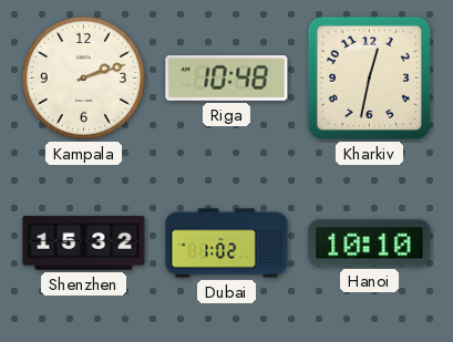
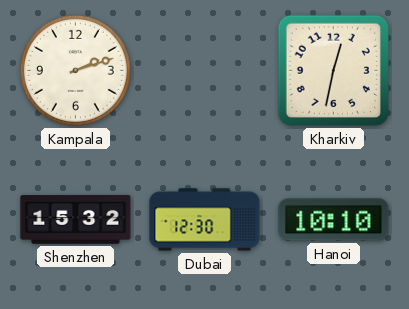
Riga: 10:48 -> none
Dubai: 1:02 -> 12:30
